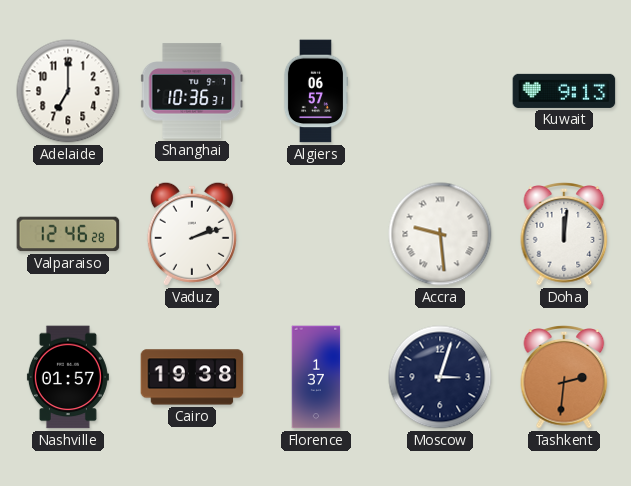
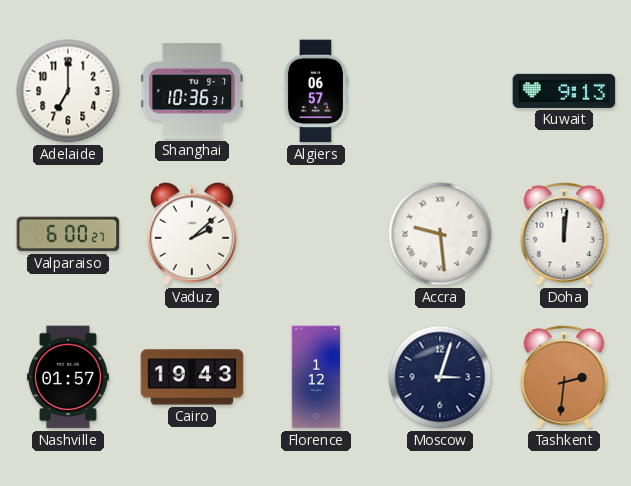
Valparaiso: 12:46 -> 6:00
Vaduz: 2:12 -> 2:08
Cairo: 19:38 -> 19:43
Florence: 1:37 -> 1:12
